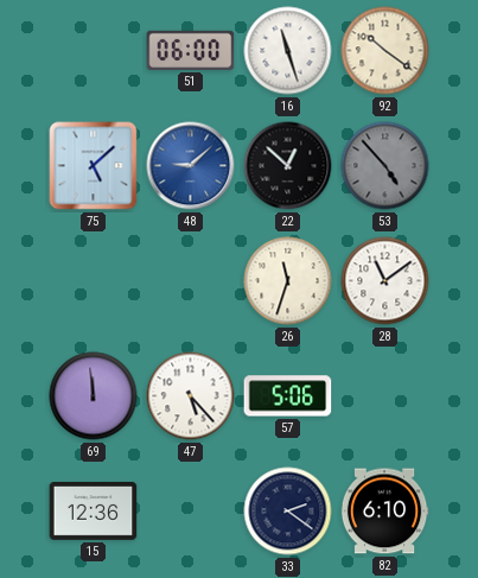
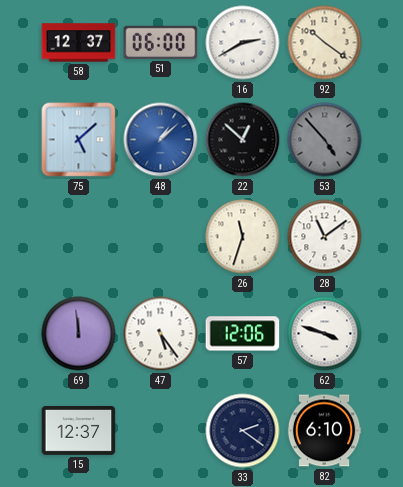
58: none -> 12:37
16: 11:27 -> 2:40
48: 9:08 -> 1:08
47: 5:23 -> 5:24
57: 5:06 -> 12:06
62: none -> 3:48
15: 12:36 -> 12:37
